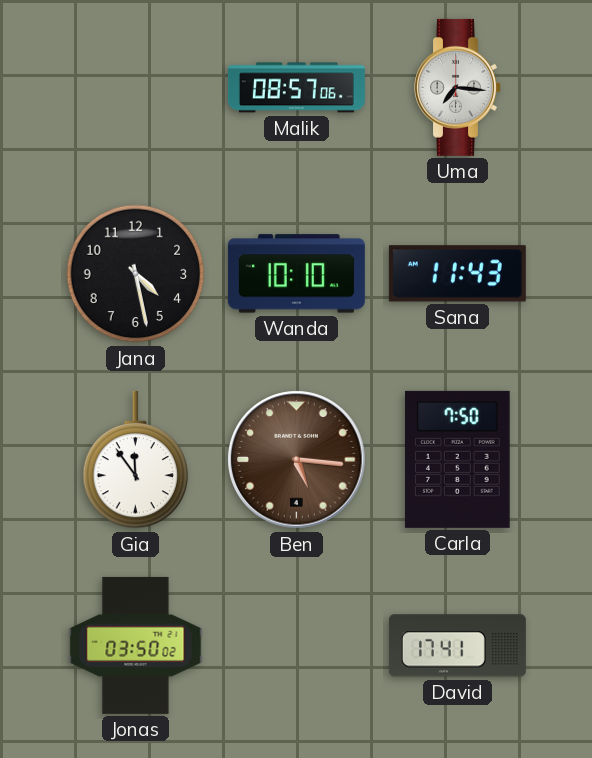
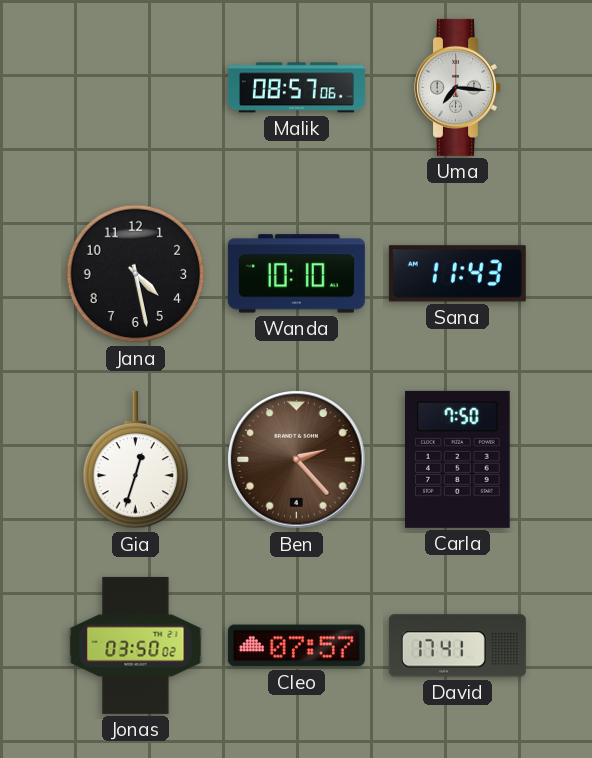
Gia: 11:54 -> 12:33
Ben: 5:16 -> 2:23
Cleo: none -> 07:57
